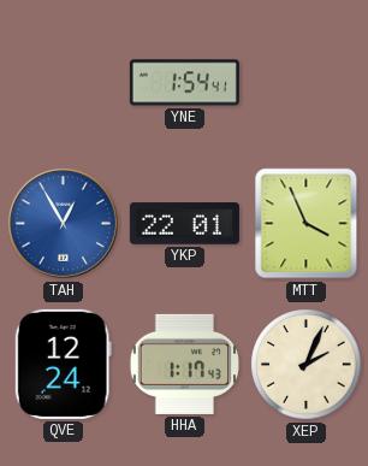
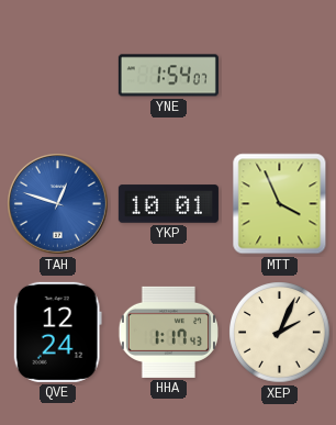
YNE: 1:54:41 -> 1:54:07
TAH: 12:55 -> 12:48
YKP: 22:01 -> 10:01
